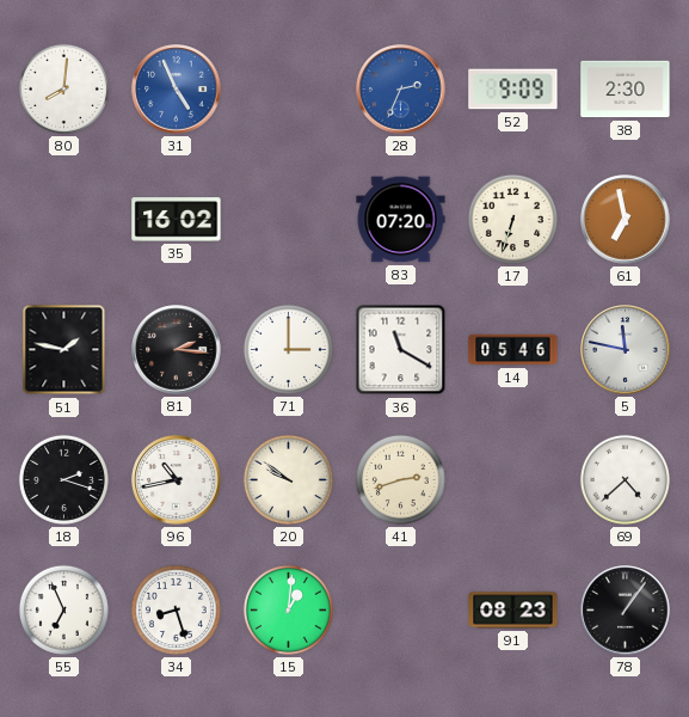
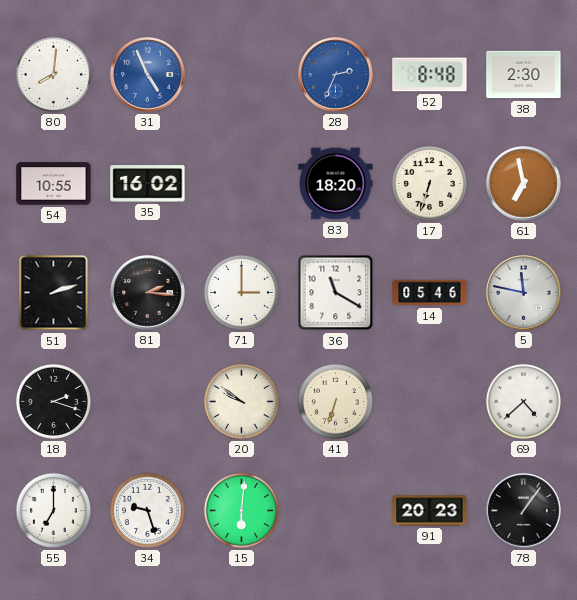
52: 9:09 -> 8:48
54: none -> 10:55
83: 07:20 -> 18:20
51: 1:47 -> 2:12
96: 10:43 -> none
41: 2:42 -> 6:33
55: 6:56 -> 7:00
34: 8:27 -> 9:27
15: 1:01 -> 6:01
91: 08:23 -> 20:23
